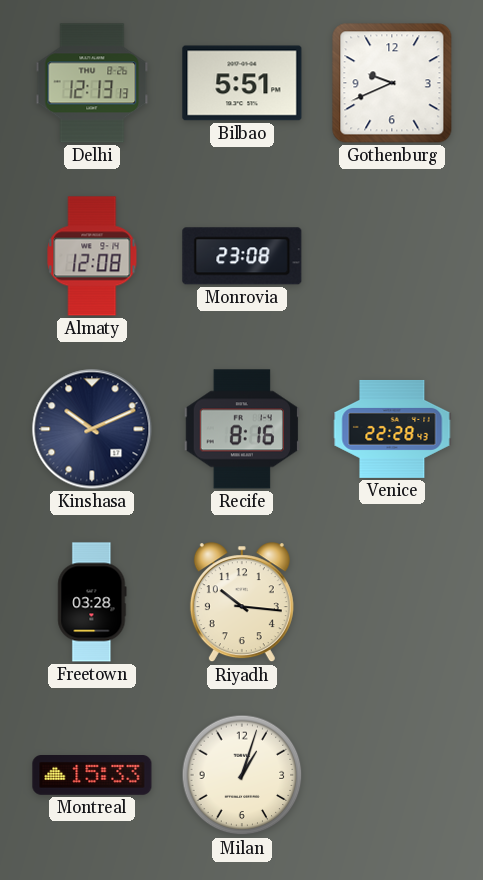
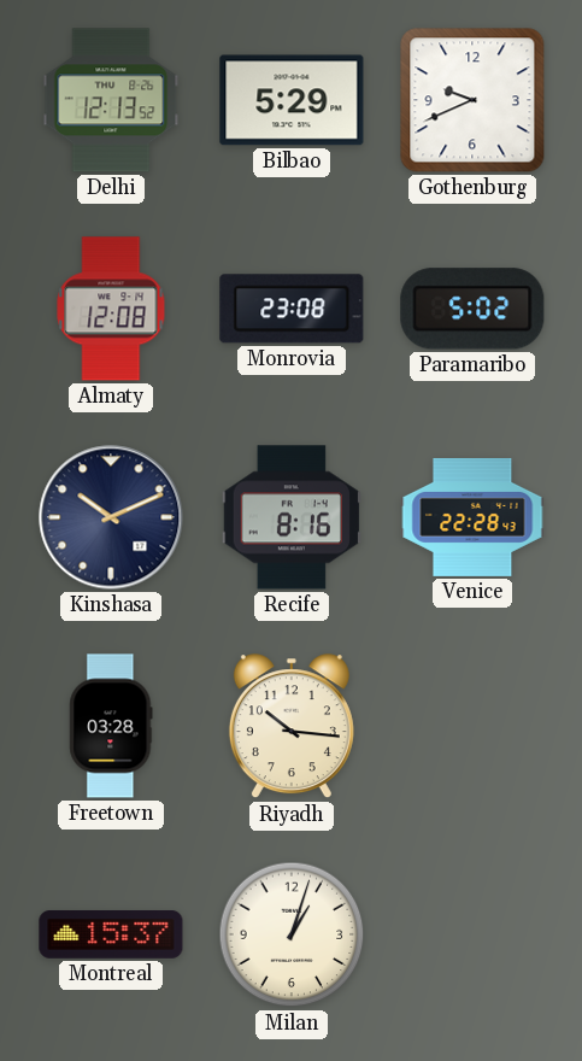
Delhi: 12:13:13 -> 12:13:52
Bilbao: 5:51 -> 5:29
Paramaribo: none -> 5:02
Montreal: 15:33 -> 15:37
